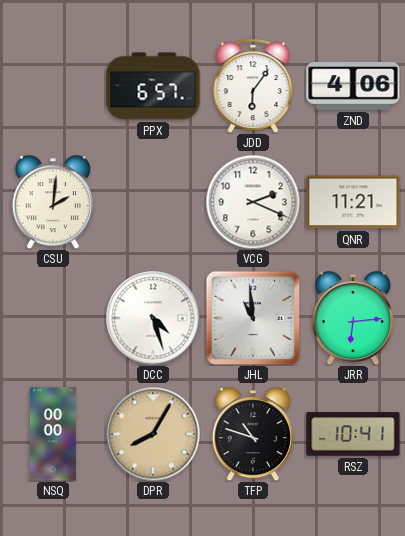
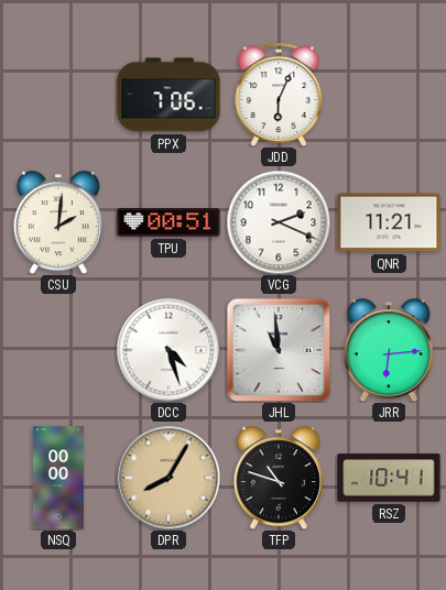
PPX: 6:57 -> 7:06
JDD: 6:06 -> 6:04
ZND: 4:06 -> none
TPU: none -> 00:51
